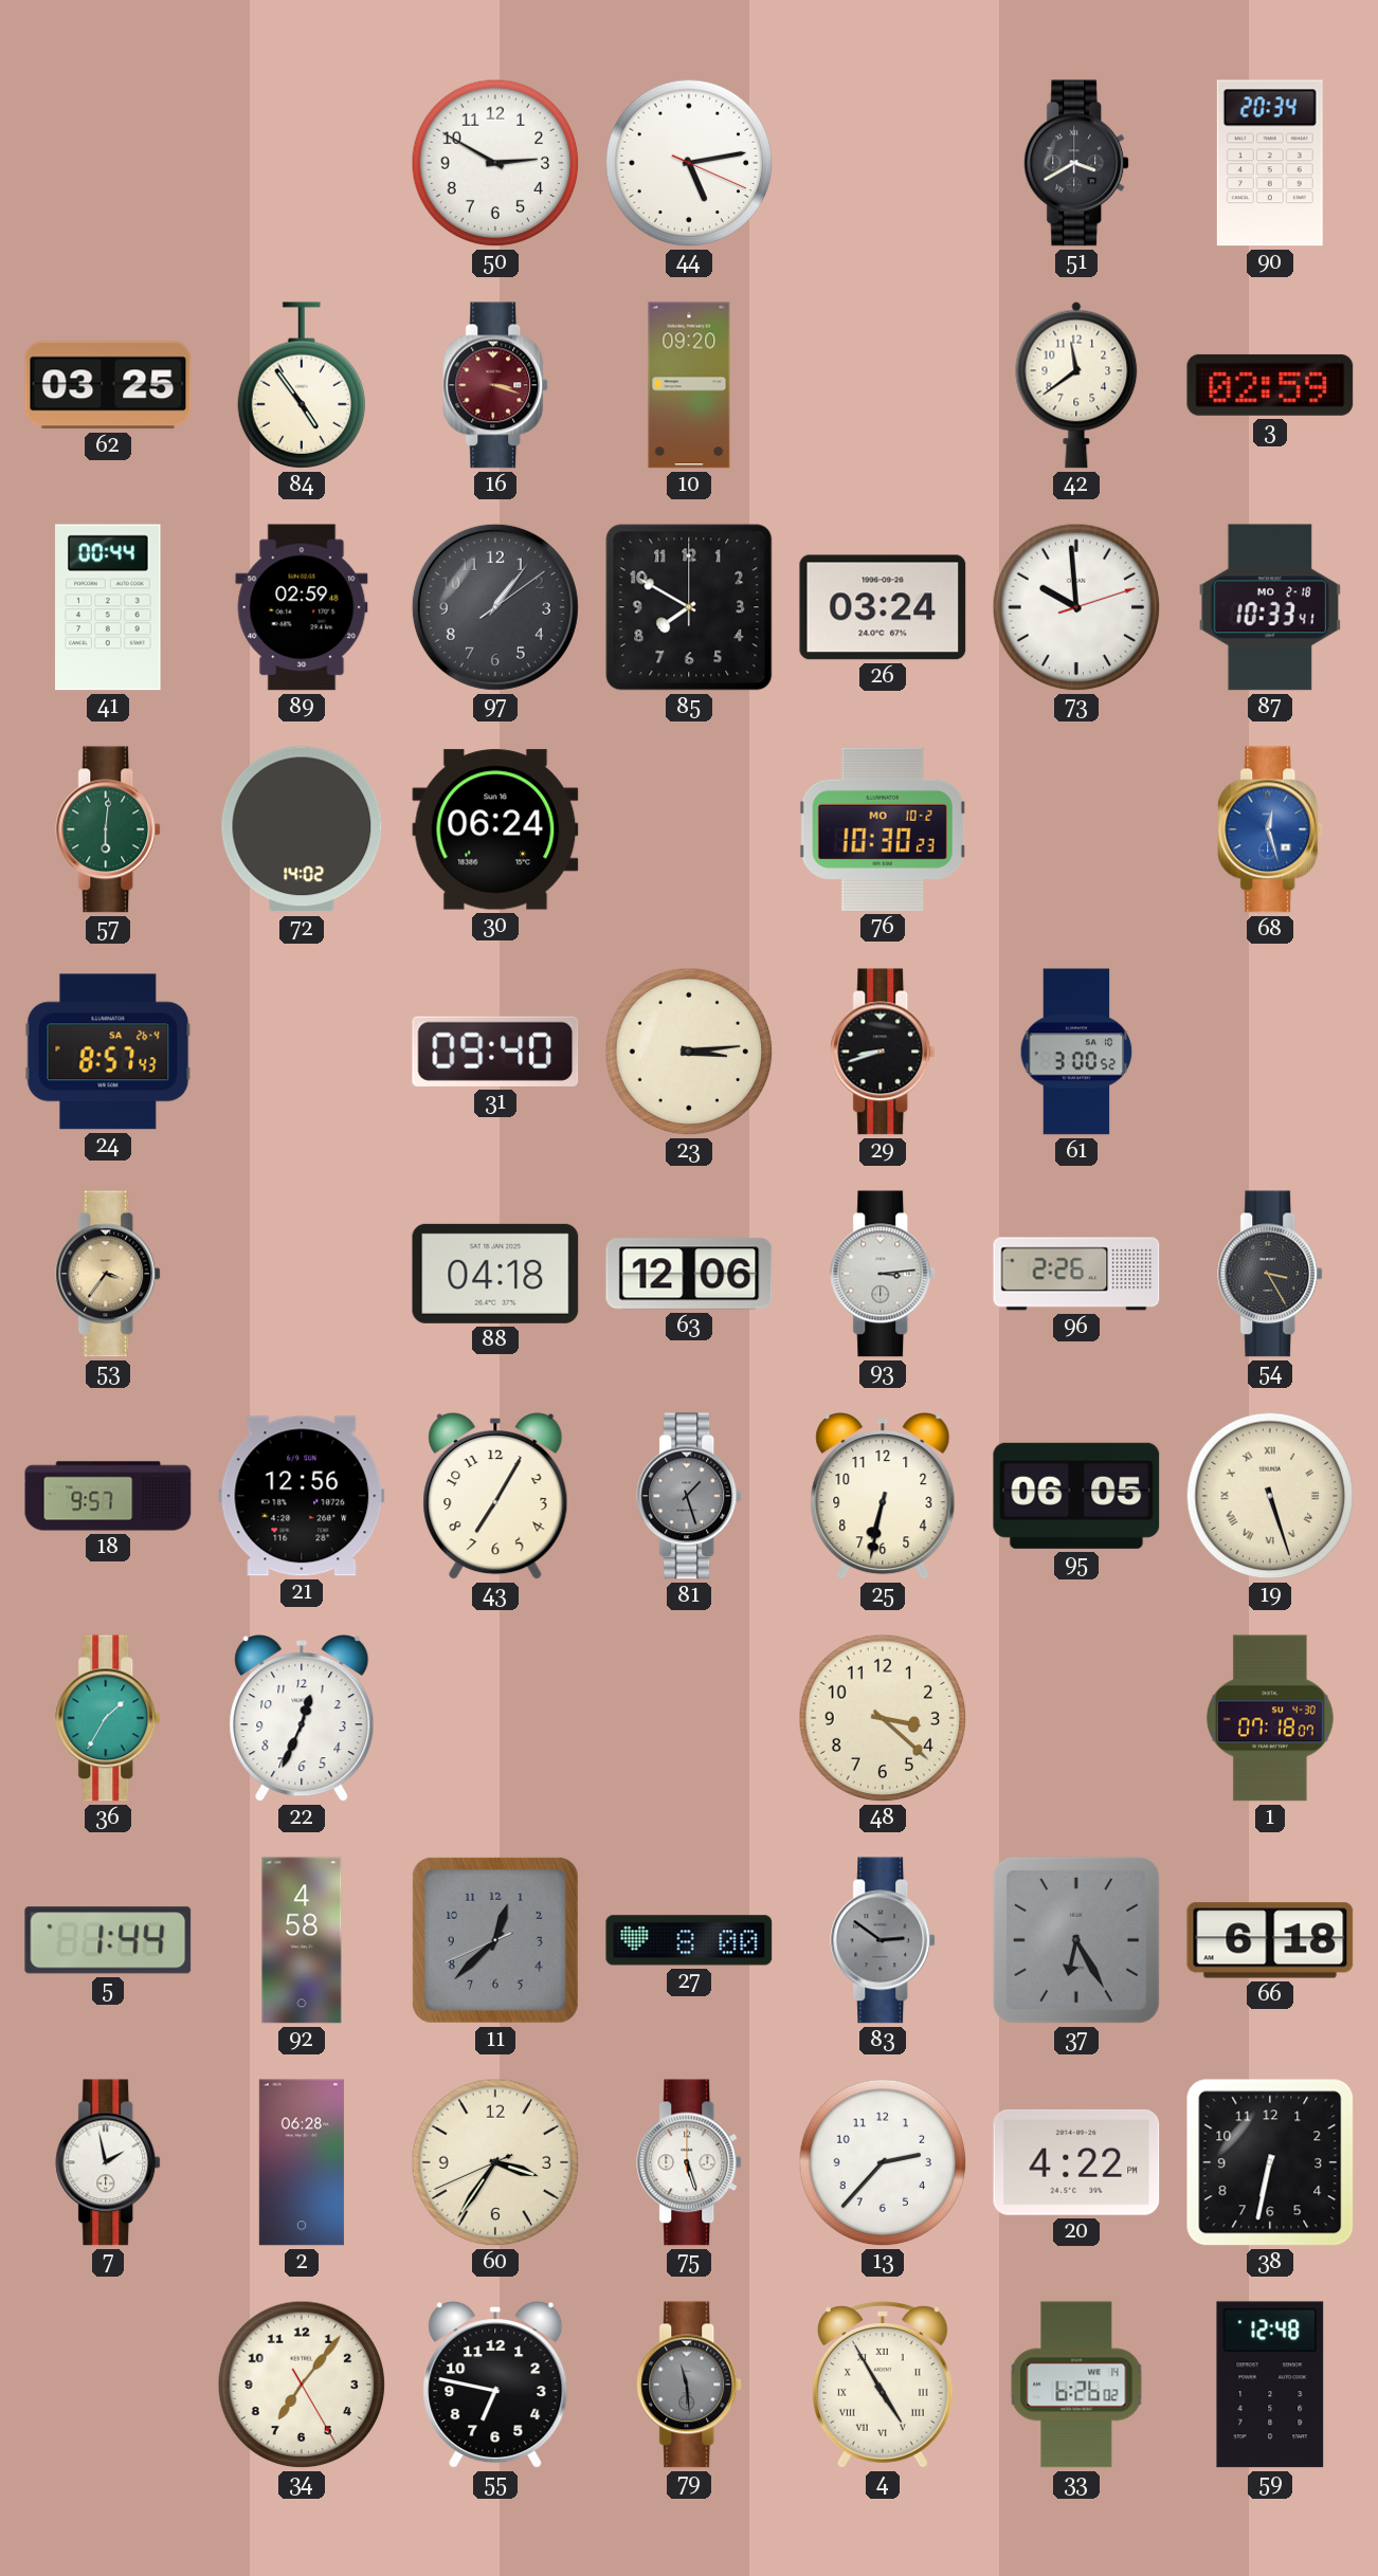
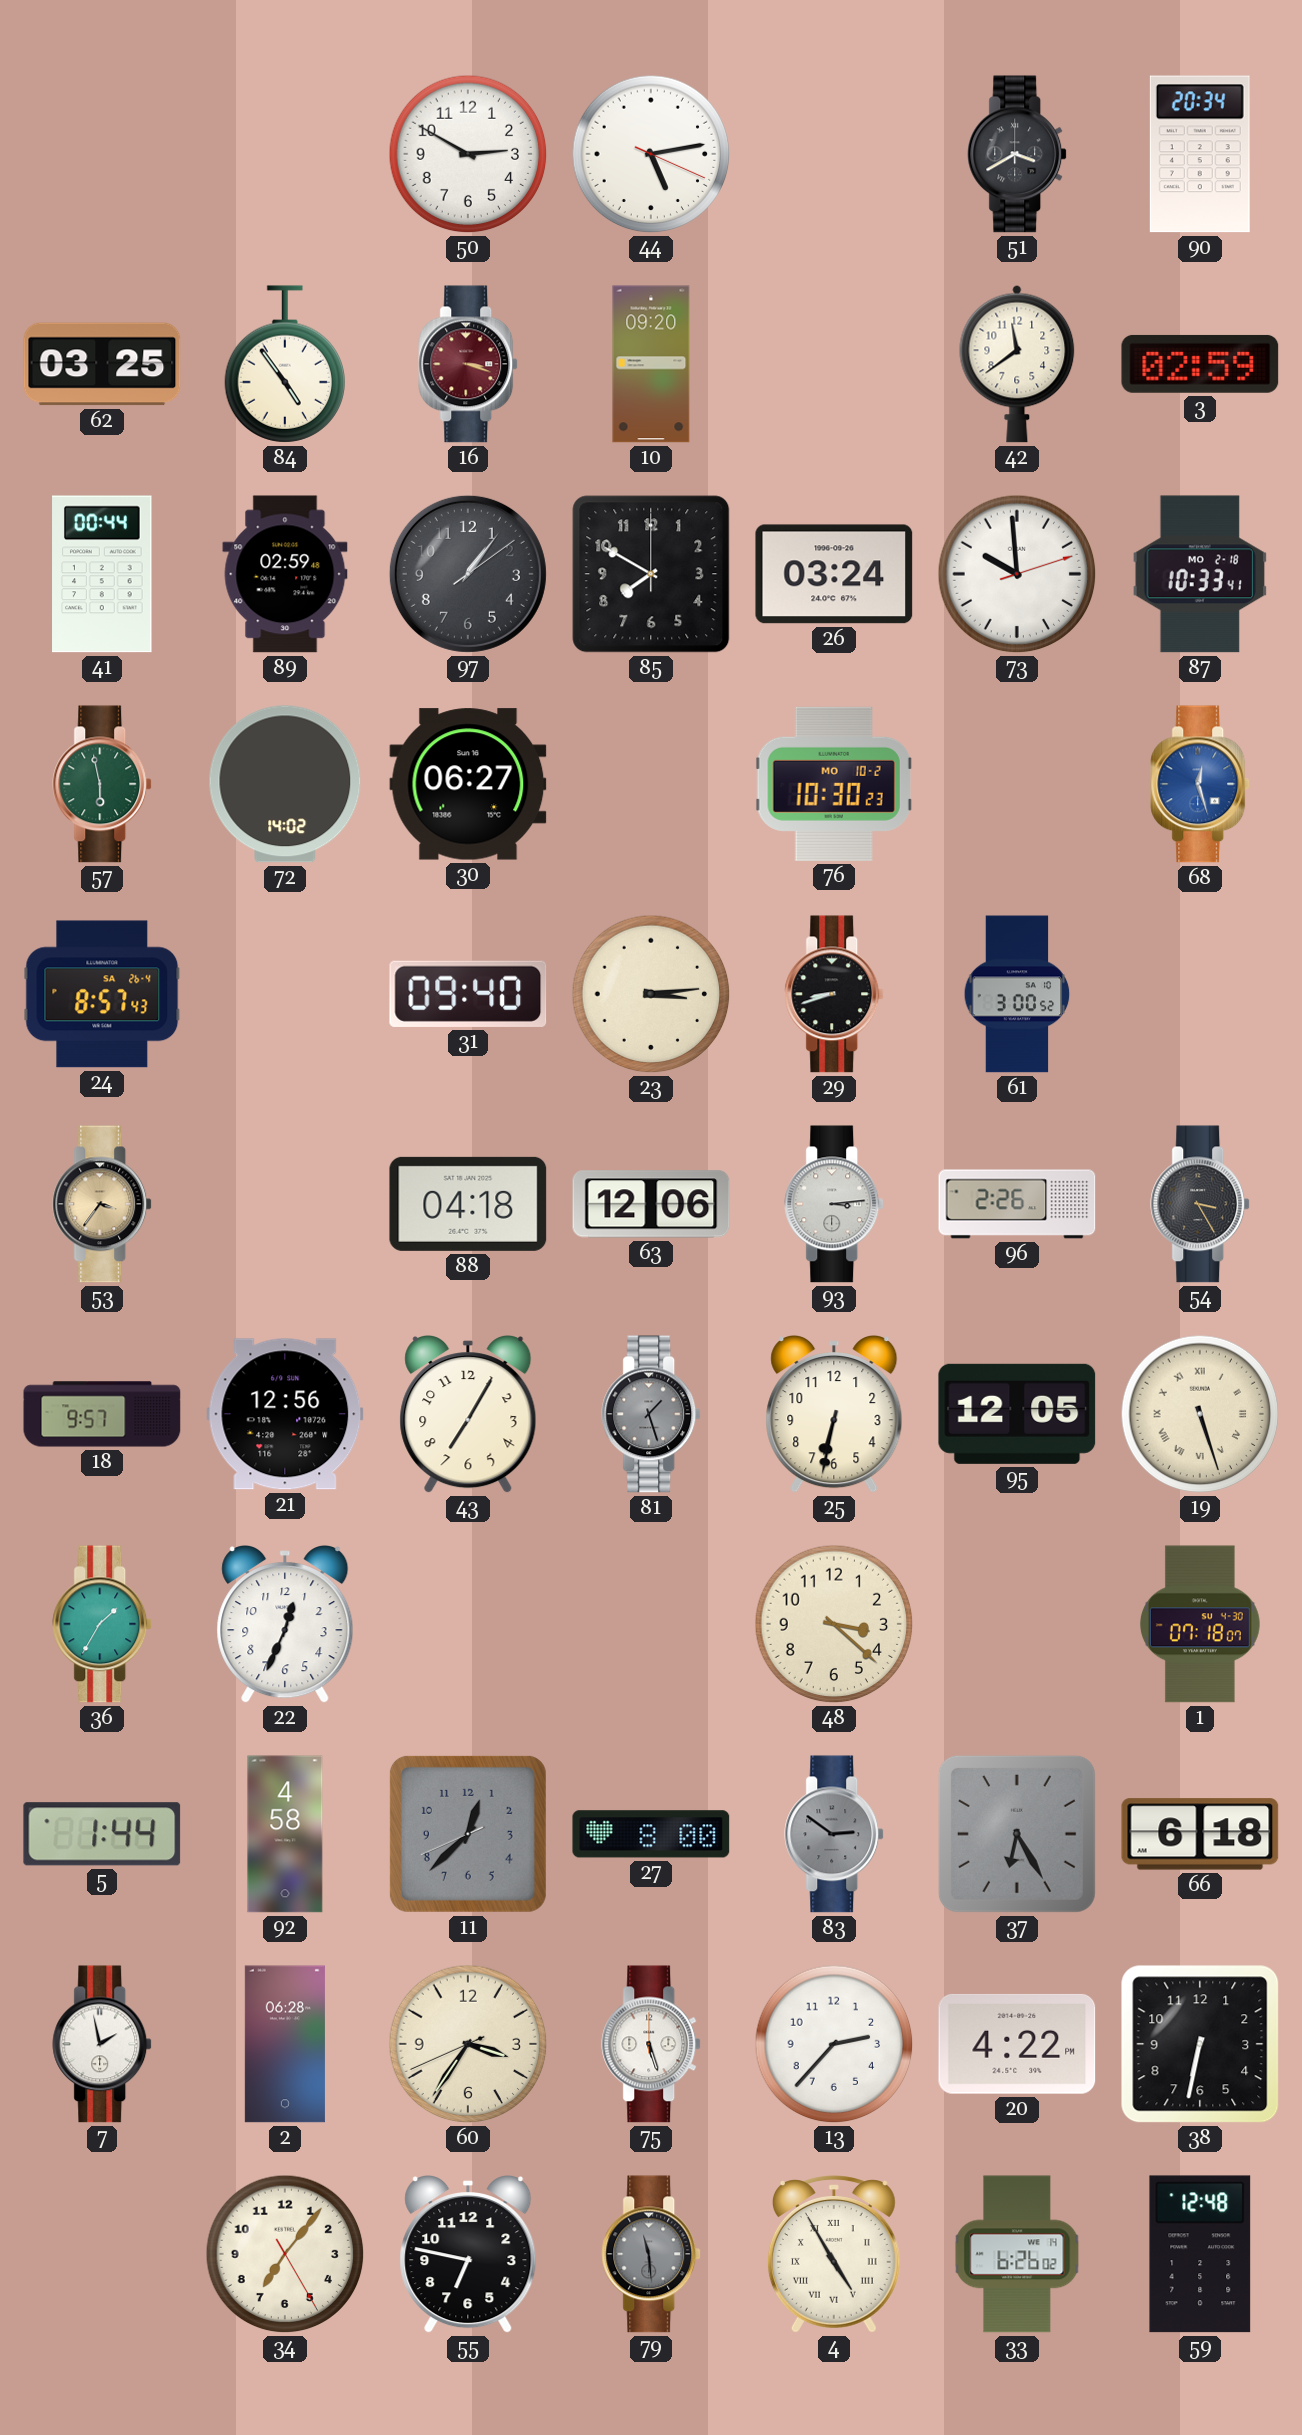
57: 6:01 -> 5:58
30: 06:24 -> 06:27
95: 06:05 -> 12:05
